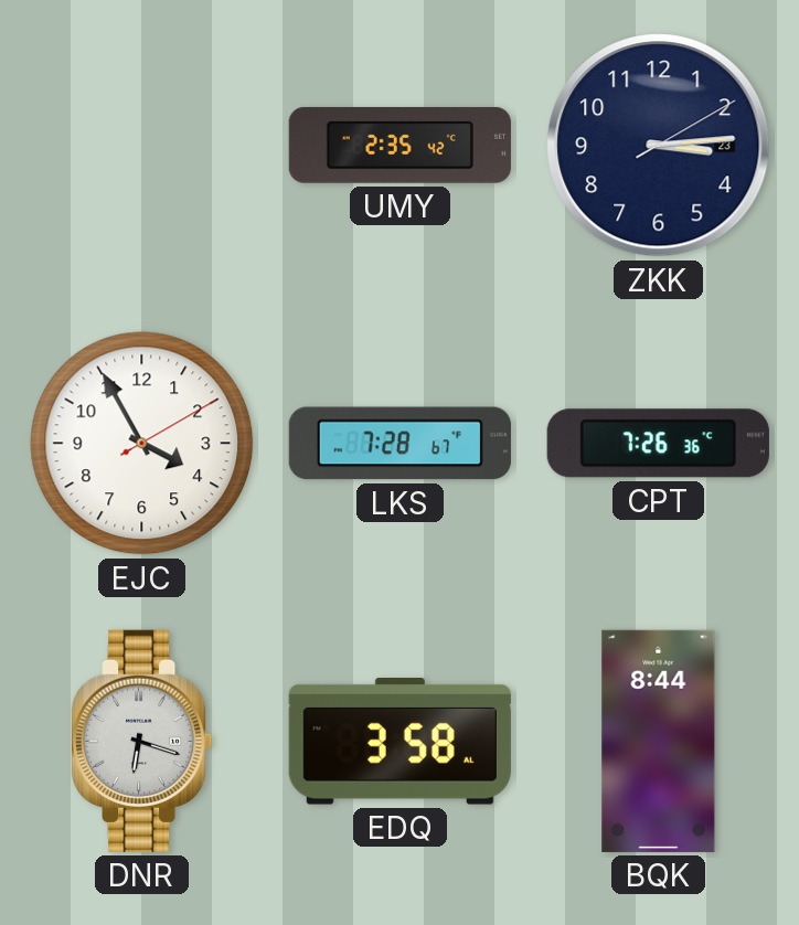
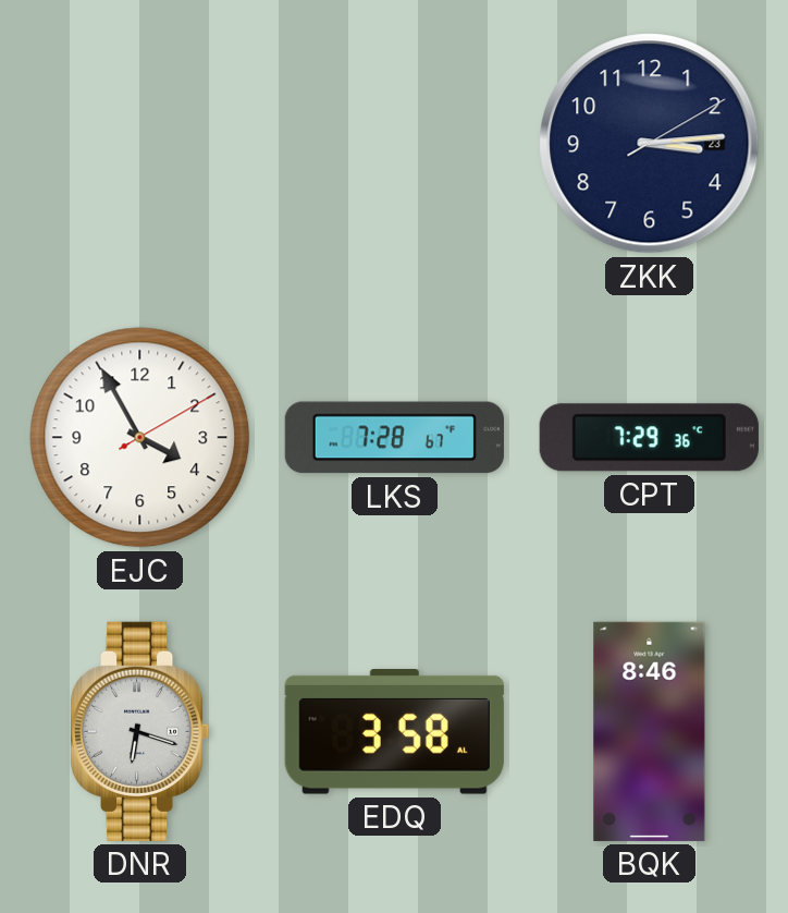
UMY: 2:35 -> none
CPT: 7:26 -> 7:29
BQK: 8:44 -> 8:46
